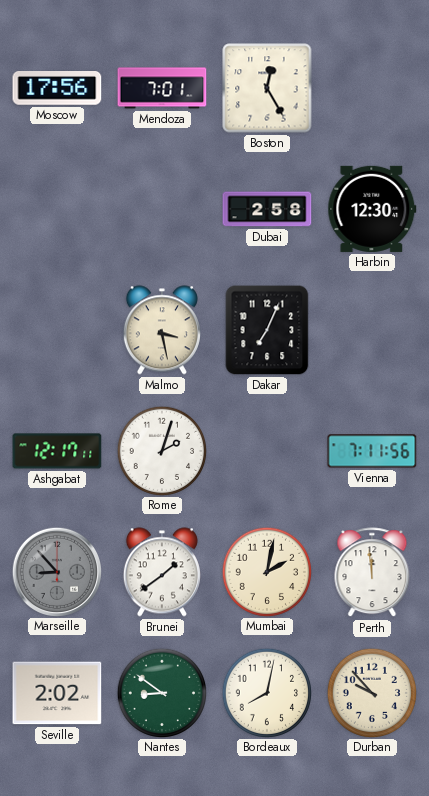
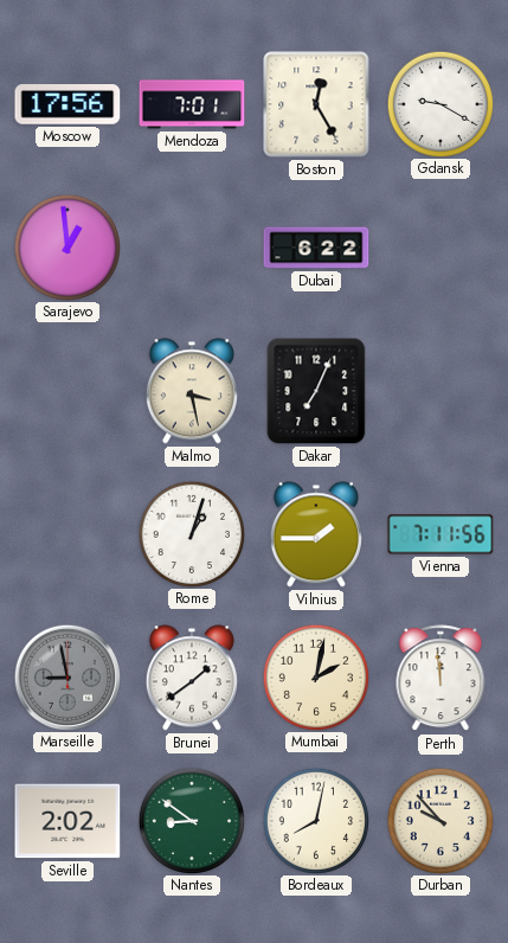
Gdansk: none -> 9:20
Sarajevo: none -> 12:59
Dubai: 2:58 -> 6:22
Harbin: 12:30 -> none
Ashgabat: 12:17 -> none
Rome: 2:03 -> 1:03
Vilnius: none -> 1:45
Marseille: 8:53 -> 8:58
